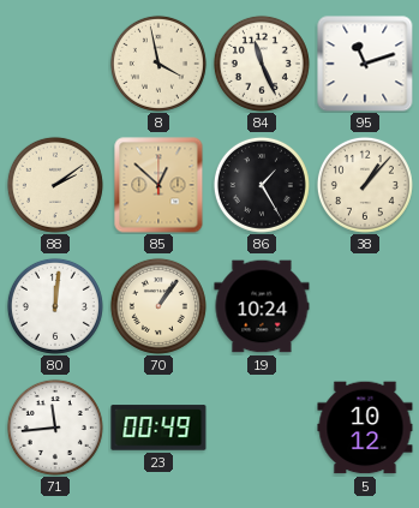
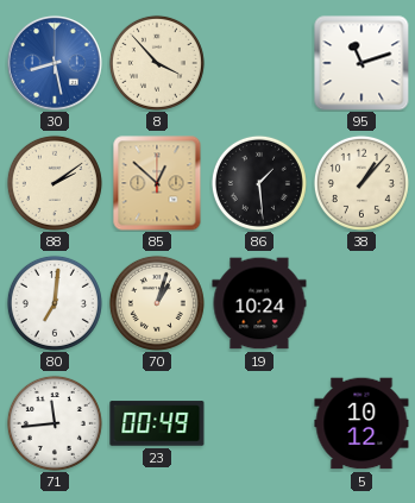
30: none -> 8:28
8: 3:58 -> 3:53
84: 11:26 -> none
86: 1:25 -> 1:29
80: 12:01 -> 7:01
70: 1:06 -> 1:03
